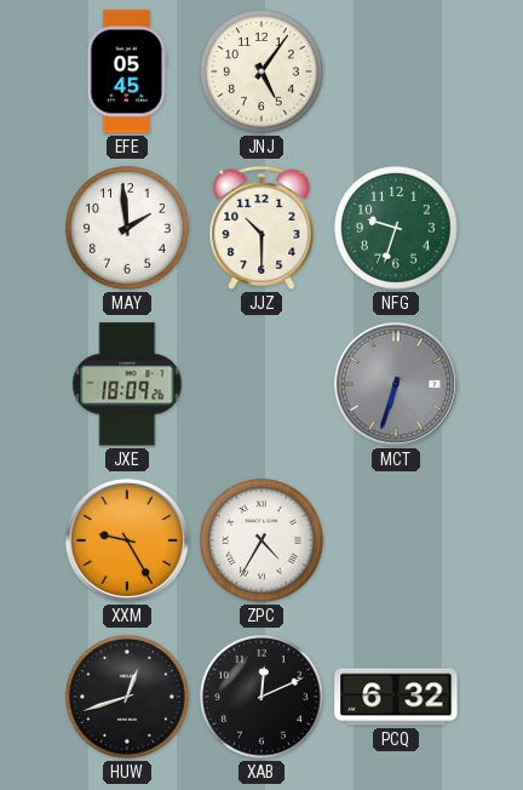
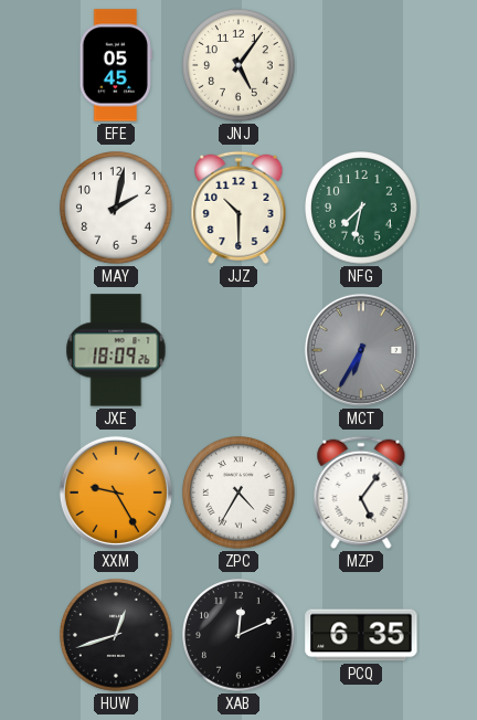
MAY: 1:59 -> 2:02
NFG: 9:33 -> 7:32
MCT: 6:33 -> 6:35
MZP: none -> 5:06
PCQ: 6:32 -> 6:35
